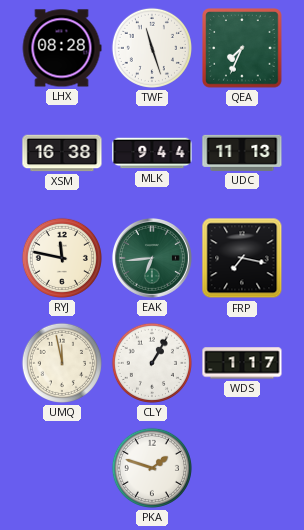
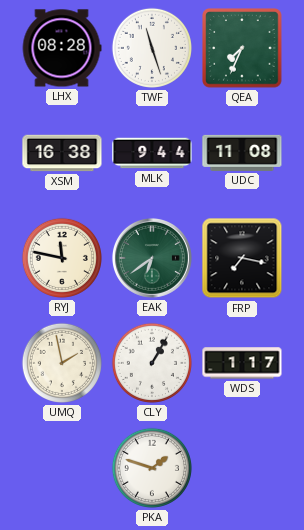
UDC: 11:13 -> 11:08
EAK: 6:44 -> 6:39
UMQ: 11:58 -> 1:58
